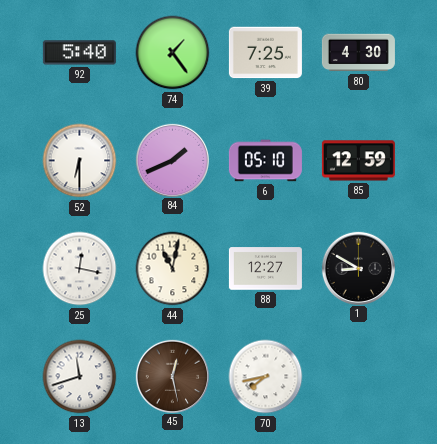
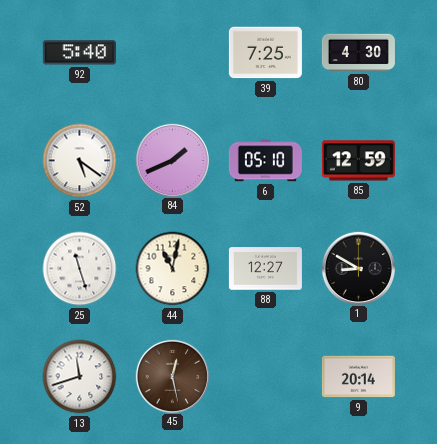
74: 1:24 -> none
52: 6:30 -> 5:21
25: 12:17 -> 11:27
70: 7:43 -> none
9: none -> 20:14
